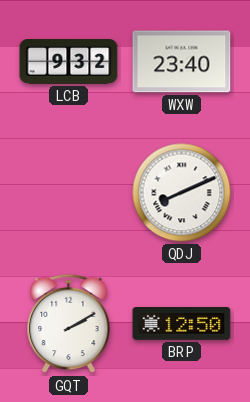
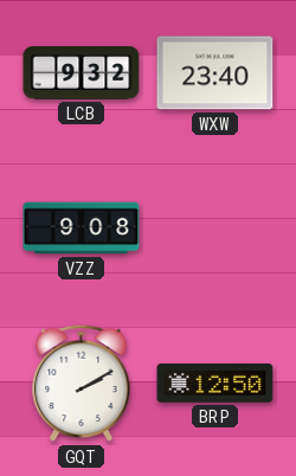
VZZ: none -> 9:08
QDJ: 8:11 -> none
